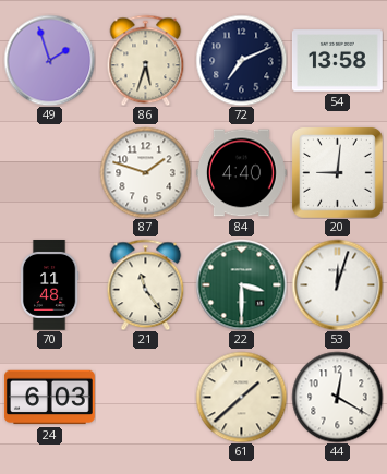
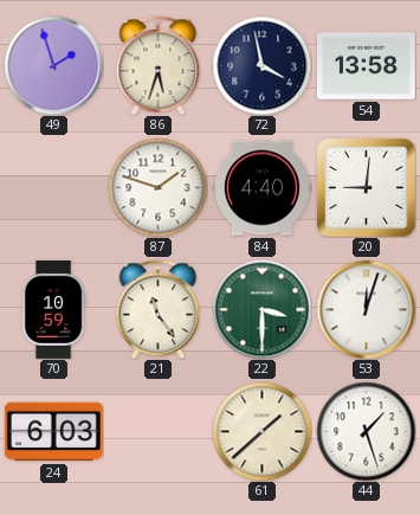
72: 7:11 -> 3:58
70: 11:48 -> 10:59
44: 12:20 -> 1:27
